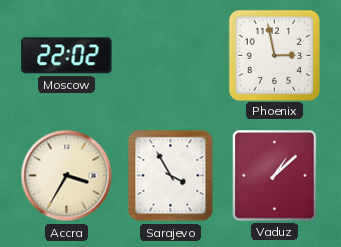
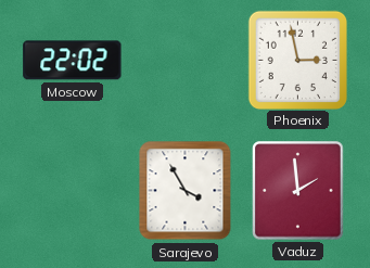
Accra: 3:35 -> none
Vaduz: 1:08 -> 1:59
